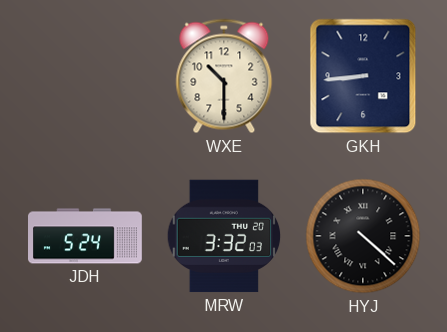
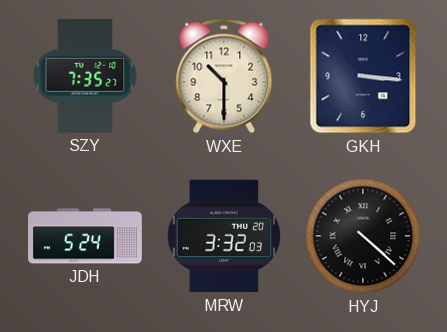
SZY: none -> 7:35
GKH: 8:44 -> 3:16
